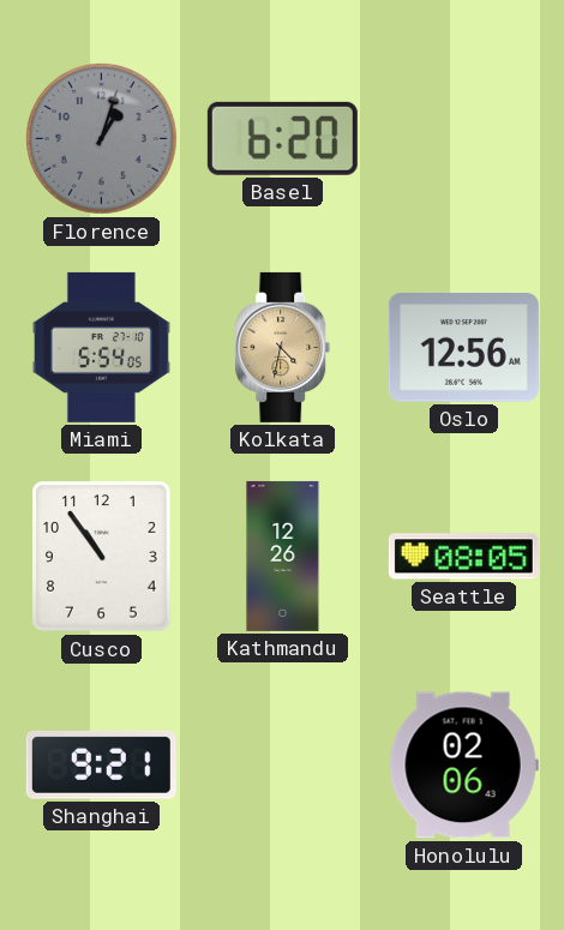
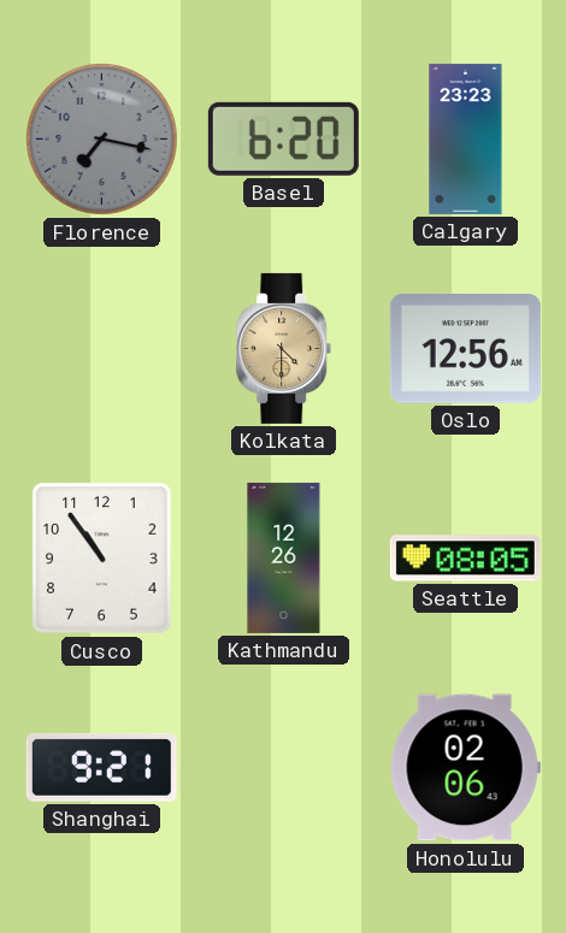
Florence: 1:03 -> 7:17
Calgary: none -> 23:23
Miami: 5:54 -> none
Kolkata: 4:32 -> 4:30
